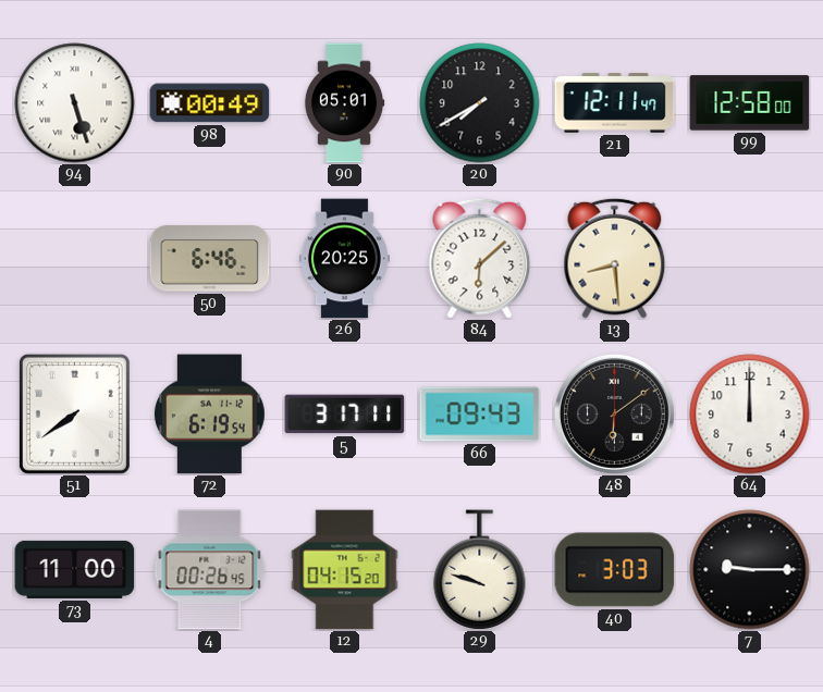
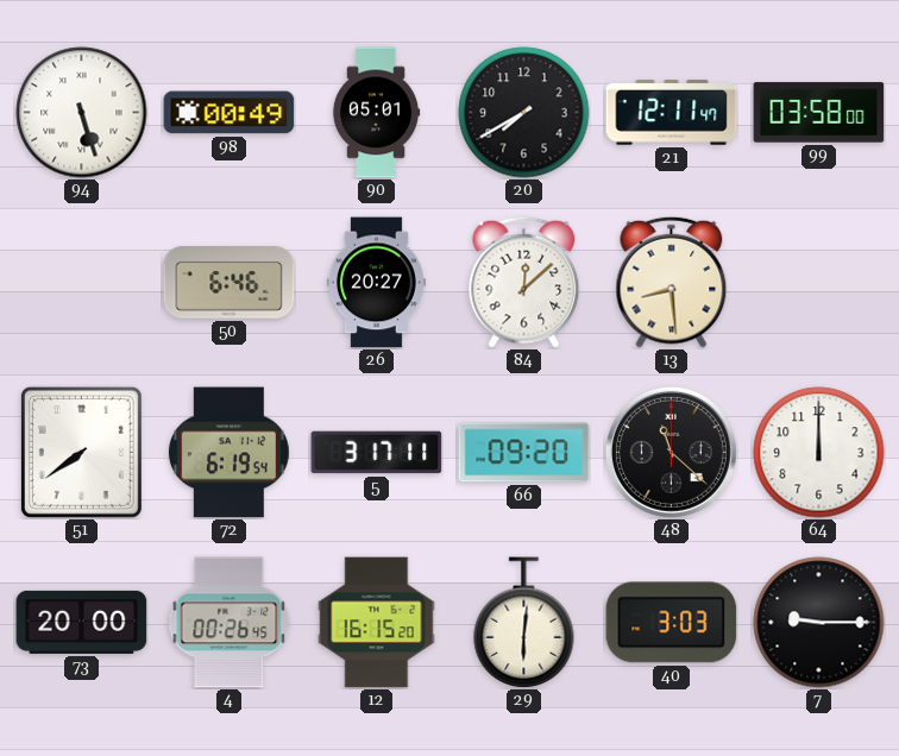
99: 12:58 -> 03:58
26: 20:25 -> 20:27
84: 6:08 -> 12:08
66: 09:43 -> 09:20
48: 6:09 -> 11:22
73: 11:00 -> 20:00
12: 04:15 -> 16:15
29: 9:48 -> 6:01
